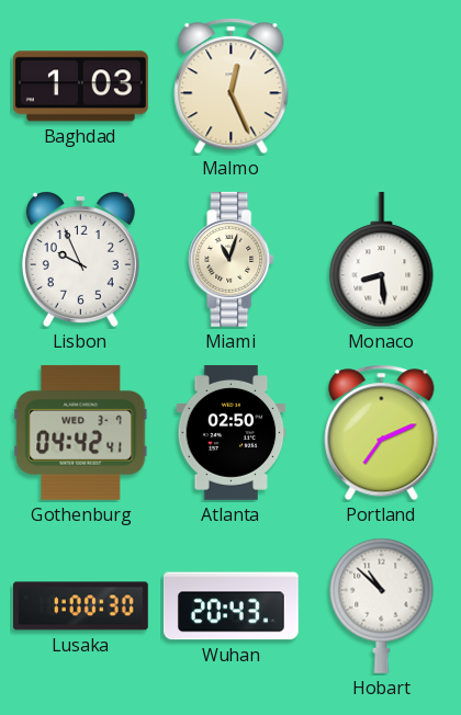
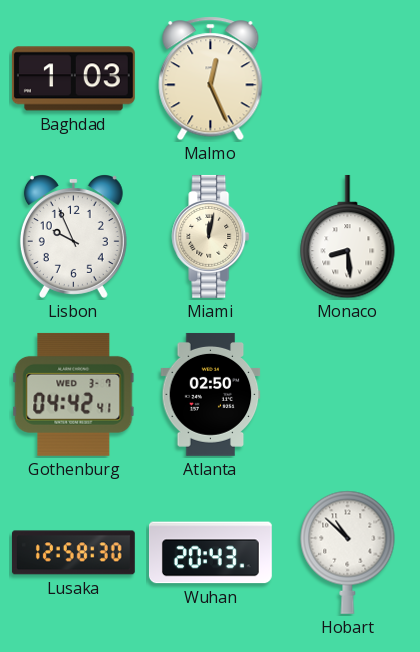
Miami: 11:03 -> 12:02
Portland: 7:11 -> none
Lusaka: 1:00 -> 12:58
